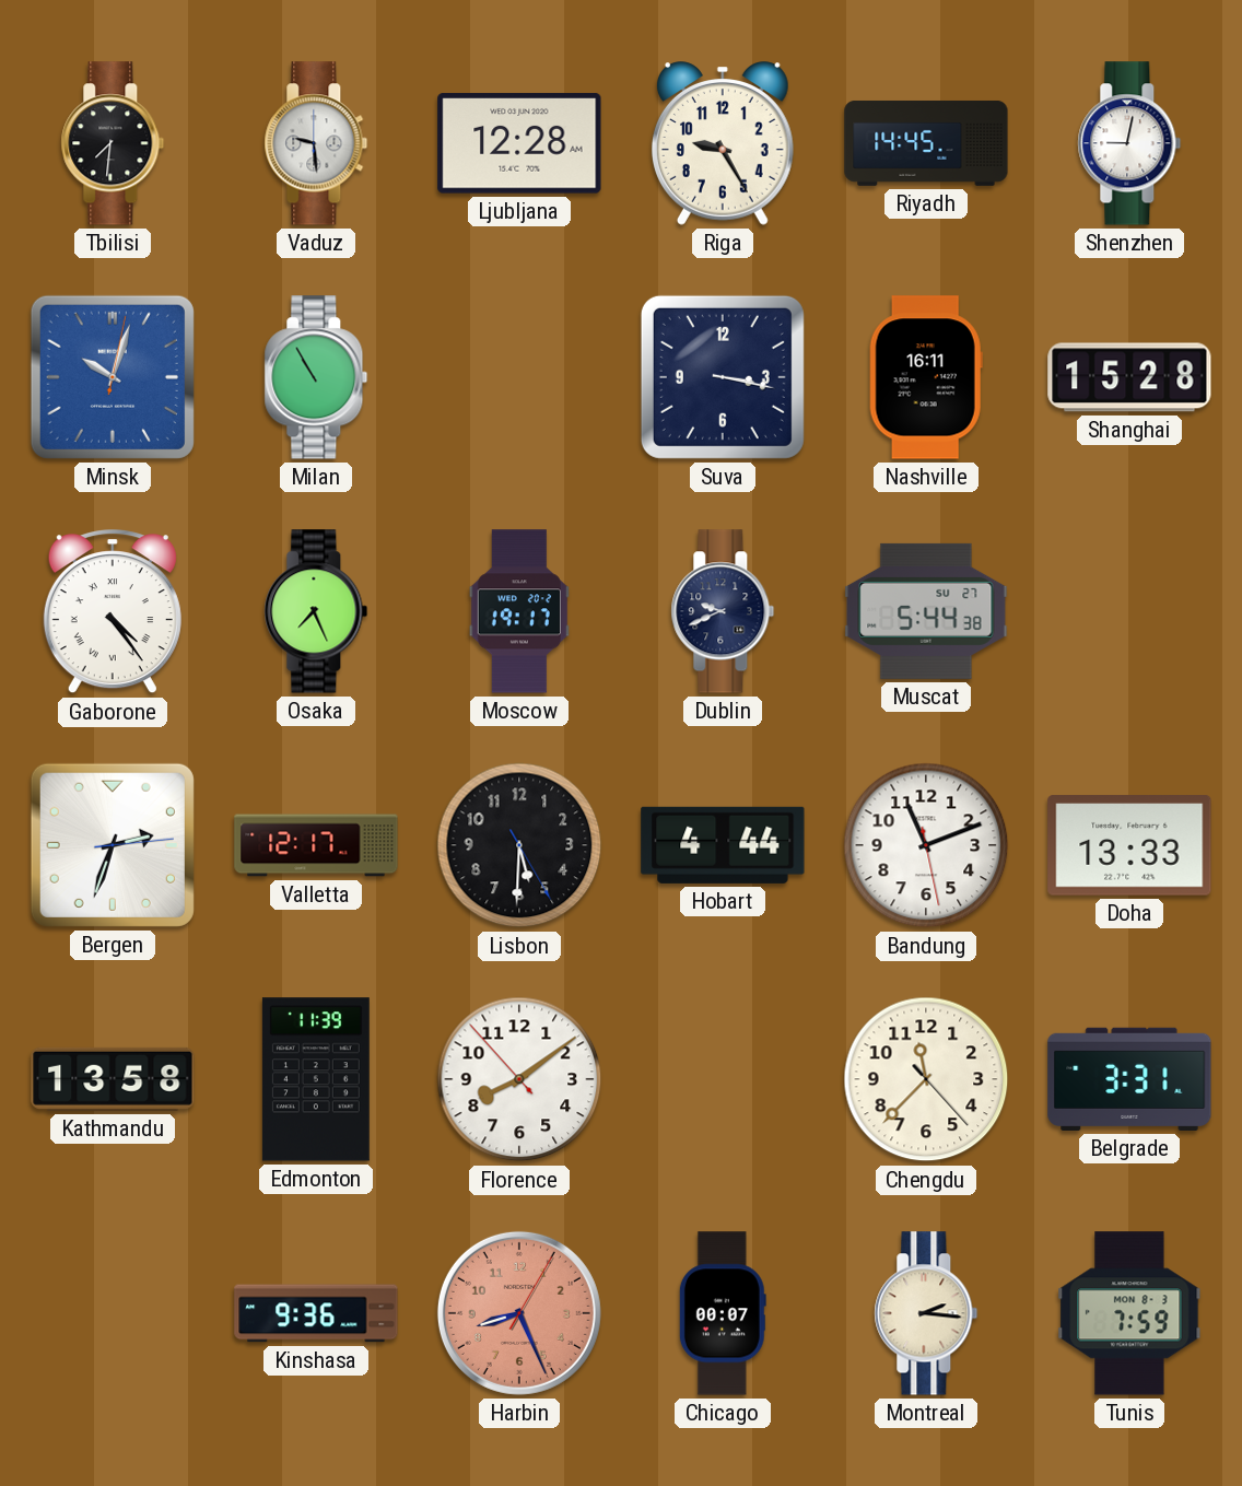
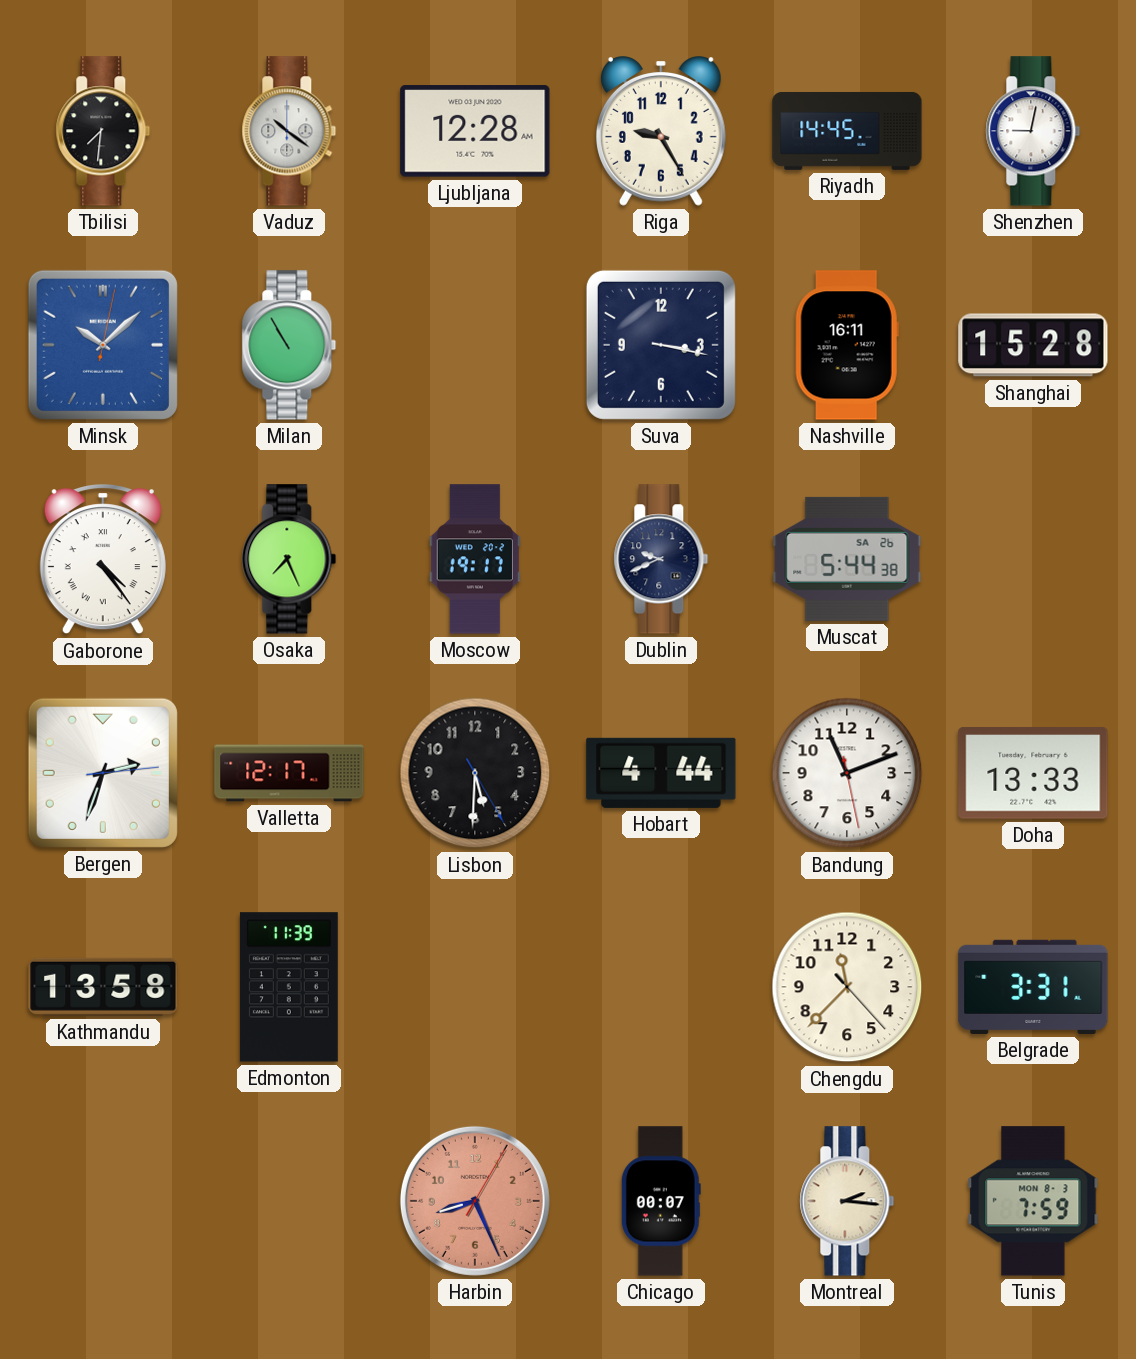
Vaduz: 9:29 -> 10:21
Minsk: 10:03 -> 10:08
Muscat date: SU 27 -> SA 26
Florence: 8:08 -> none
Kinshasa: 9:36 -> none
